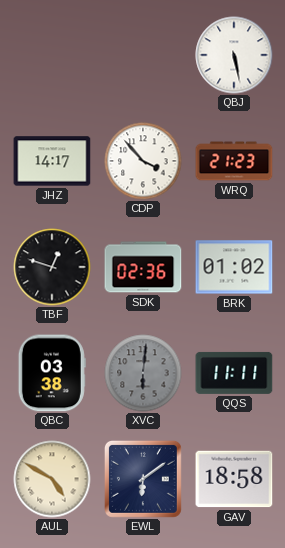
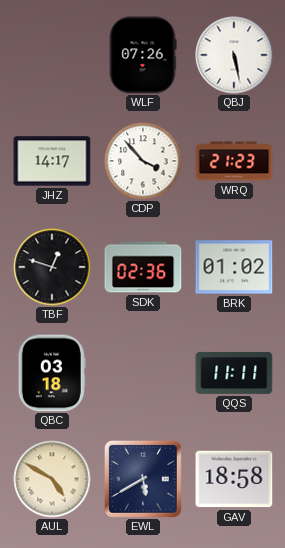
WLF: none -> 07:26
QBC: 03:38 -> 03:18
XVC: 6:01 -> none
EWL: 6:09 -> 5:40
